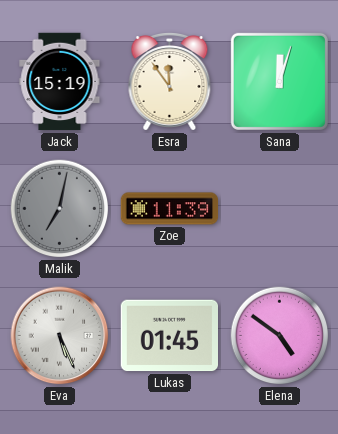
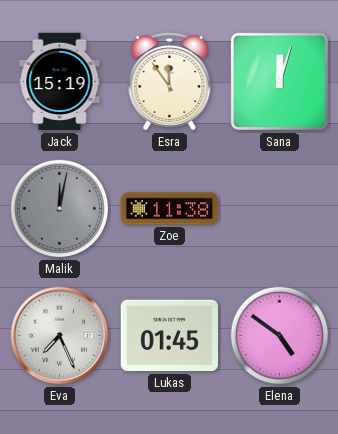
Malik: 7:02 -> 12:02
Zoe: 11:39 -> 11:38
Eva: 5:26 -> 7:26
